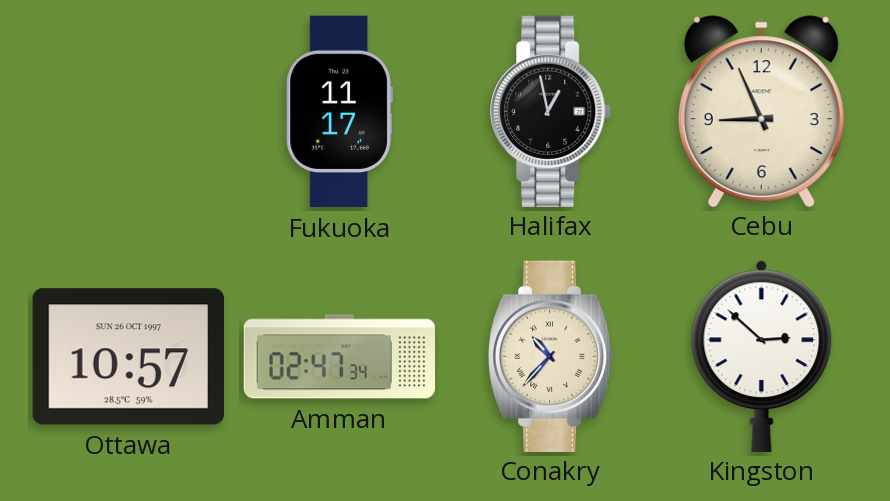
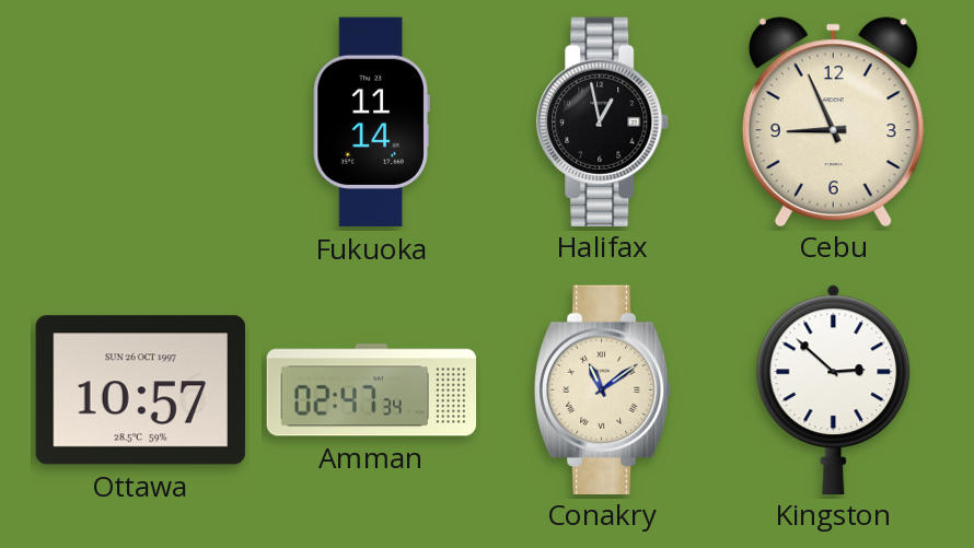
Fukuoka: 11:17 -> 11:14
Conakry: 10:37 -> 11:09
